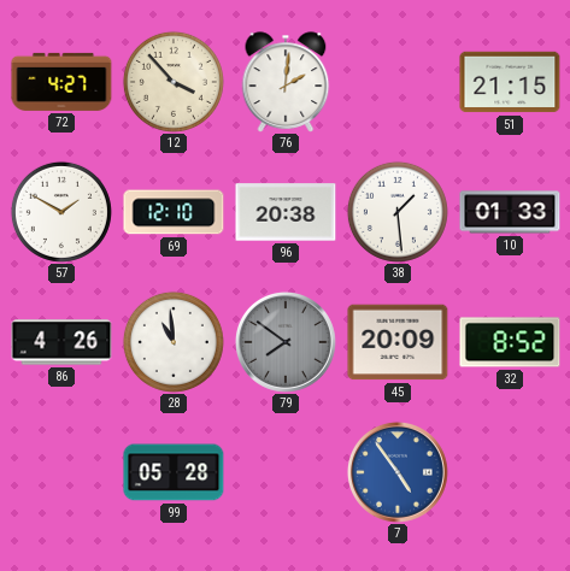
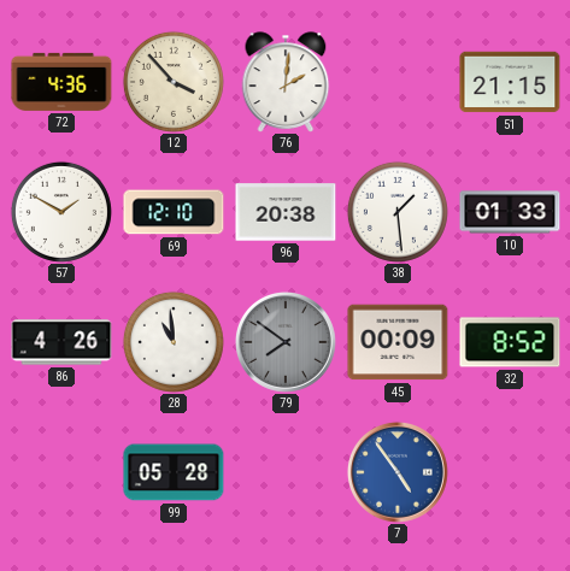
72: 4:27 -> 4:36
45: 20:09 -> 00:09
